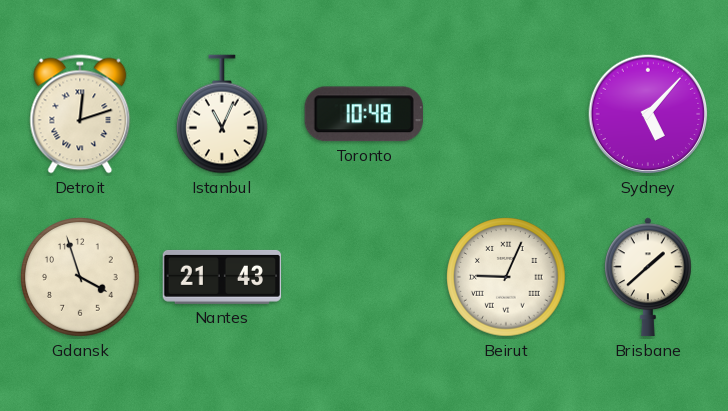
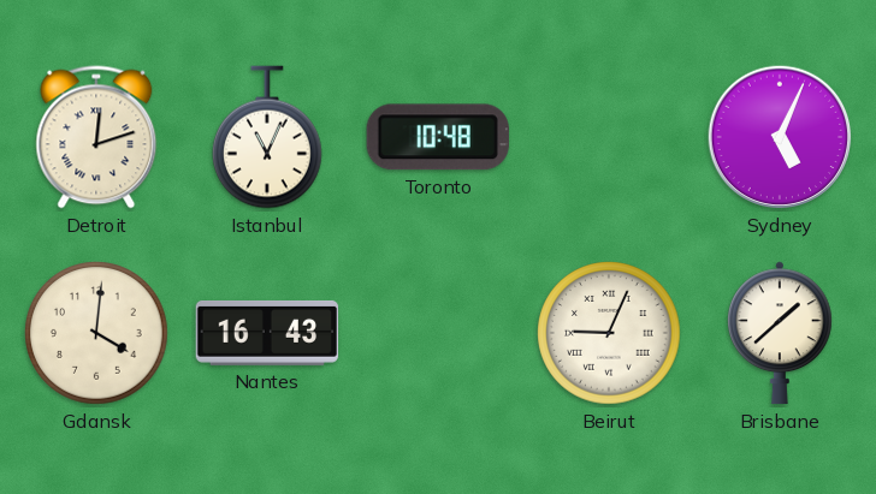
Sydney: 5:07 -> 5:04
Gdansk: 3:57 -> 4:01
Nantes: 21:43 -> 16:43
